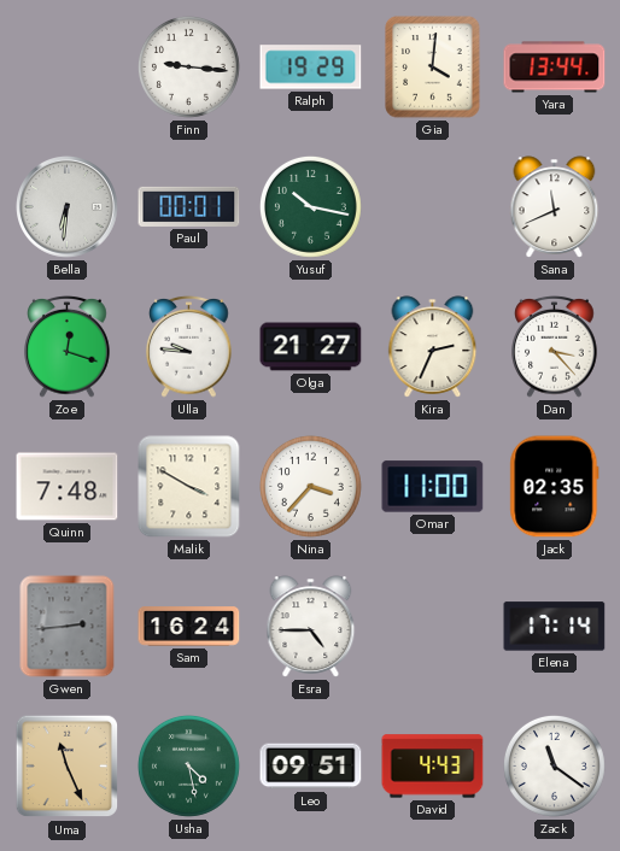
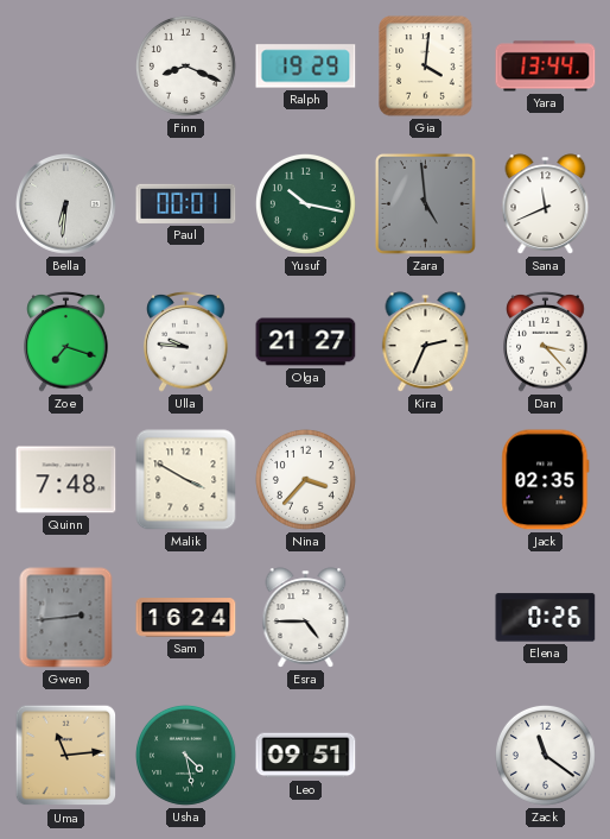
Finn: 9:16 -> 8:19
Zara: none -> 4:59
Zoe: 12:18 -> 7:18
Omar: 11:00 -> none
Elena: 17:14 -> 0:26
Uma: 11:26 -> 11:14
David: 4:43 -> none
